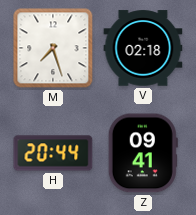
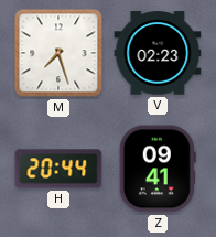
V: 02:18 -> 02:23
